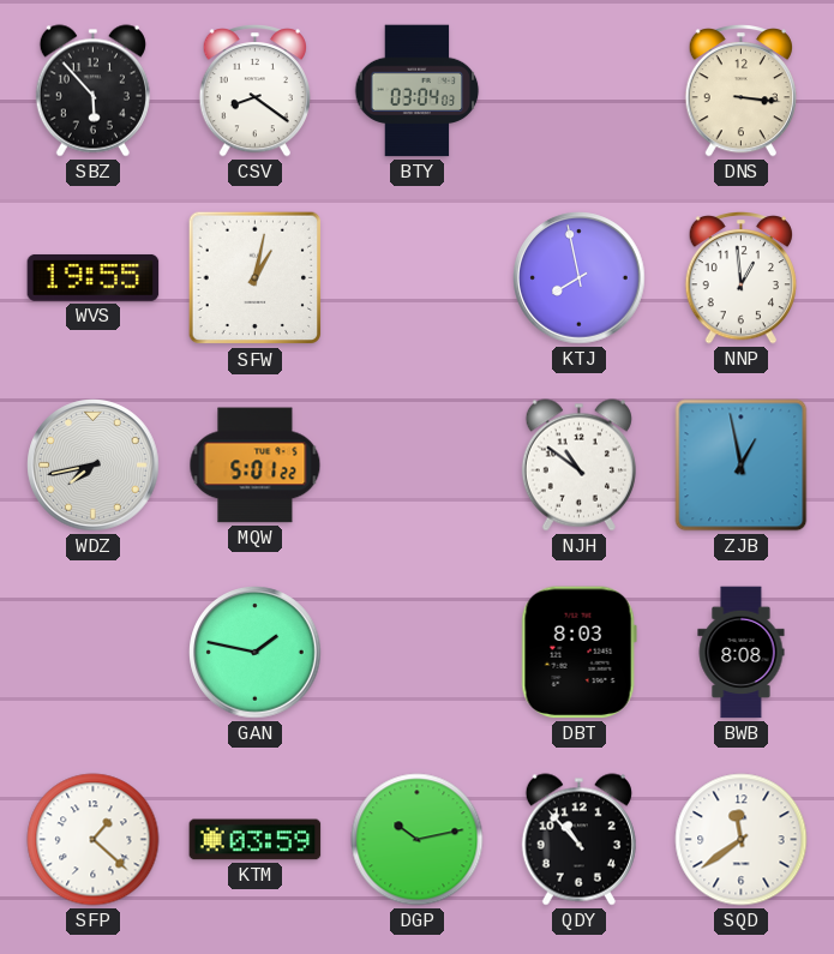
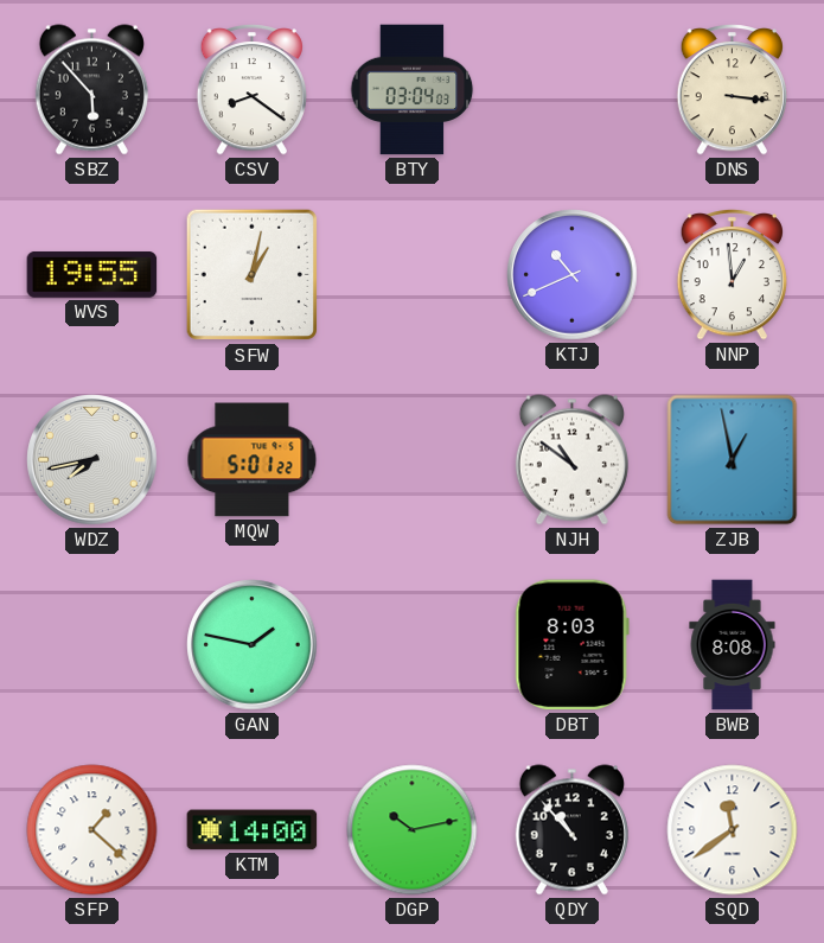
KTJ: 7:58 -> 10:41
KTM: 03:59 -> 14:00
